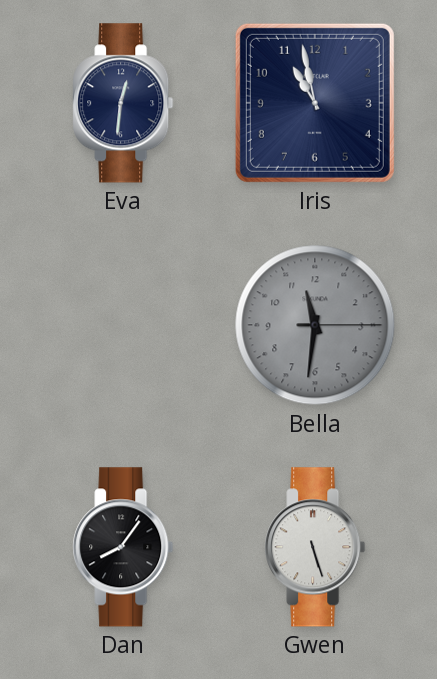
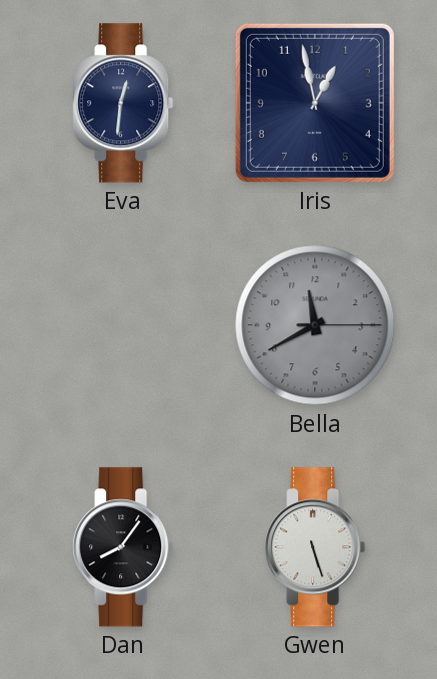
Iris: 10:58 -> 12:58
Bella: 11:31 -> 11:40
